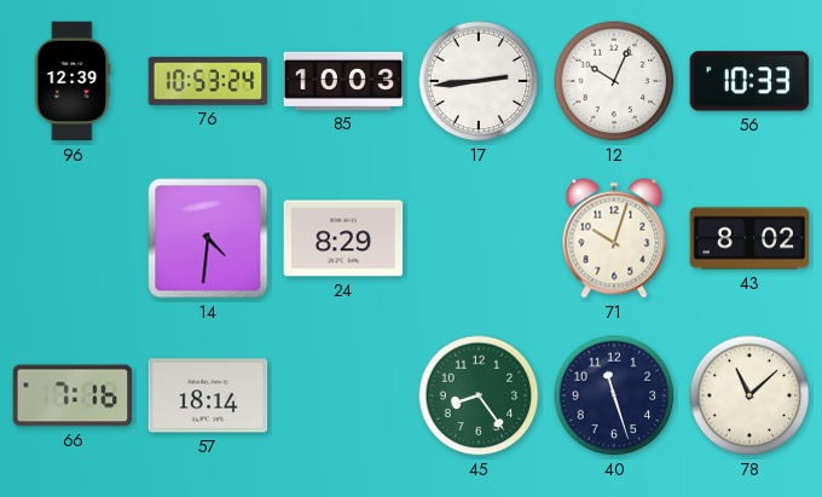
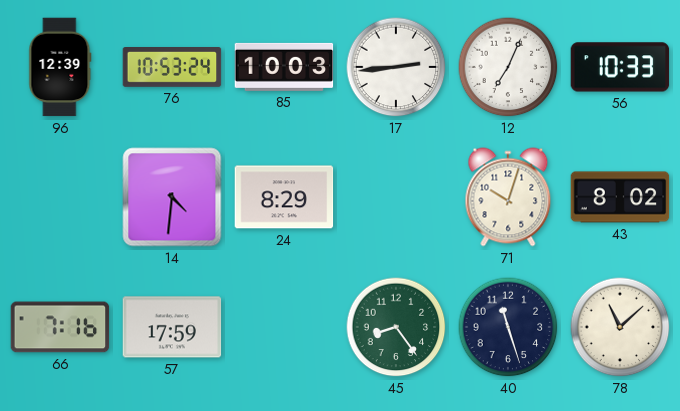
12: 10:04 -> 7:04
57: 18:14 -> 17:59
